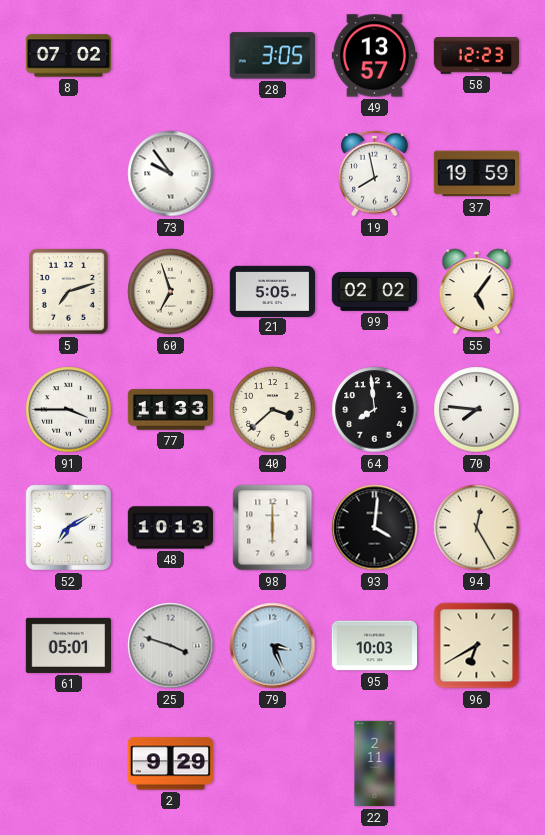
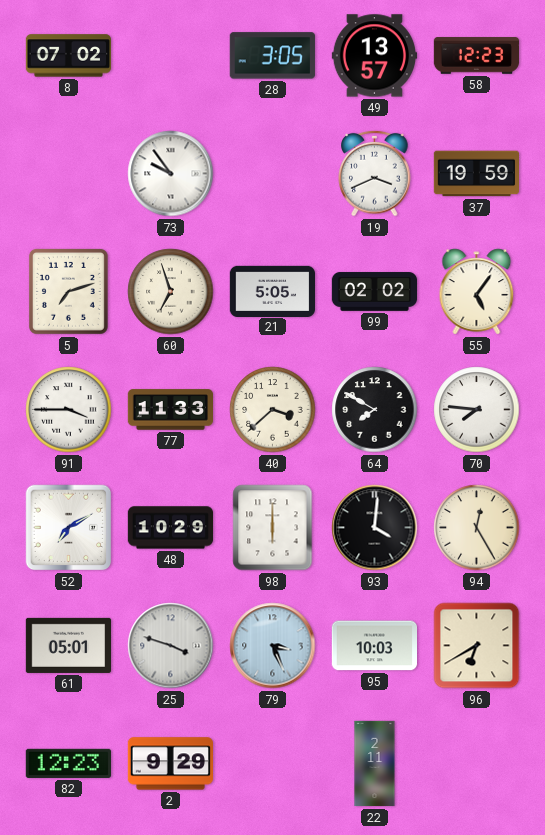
19: 7:58 -> 3:41
64: 7:59 -> 7:50
48: 10:13 -> 10:29
82: none -> 12:23
